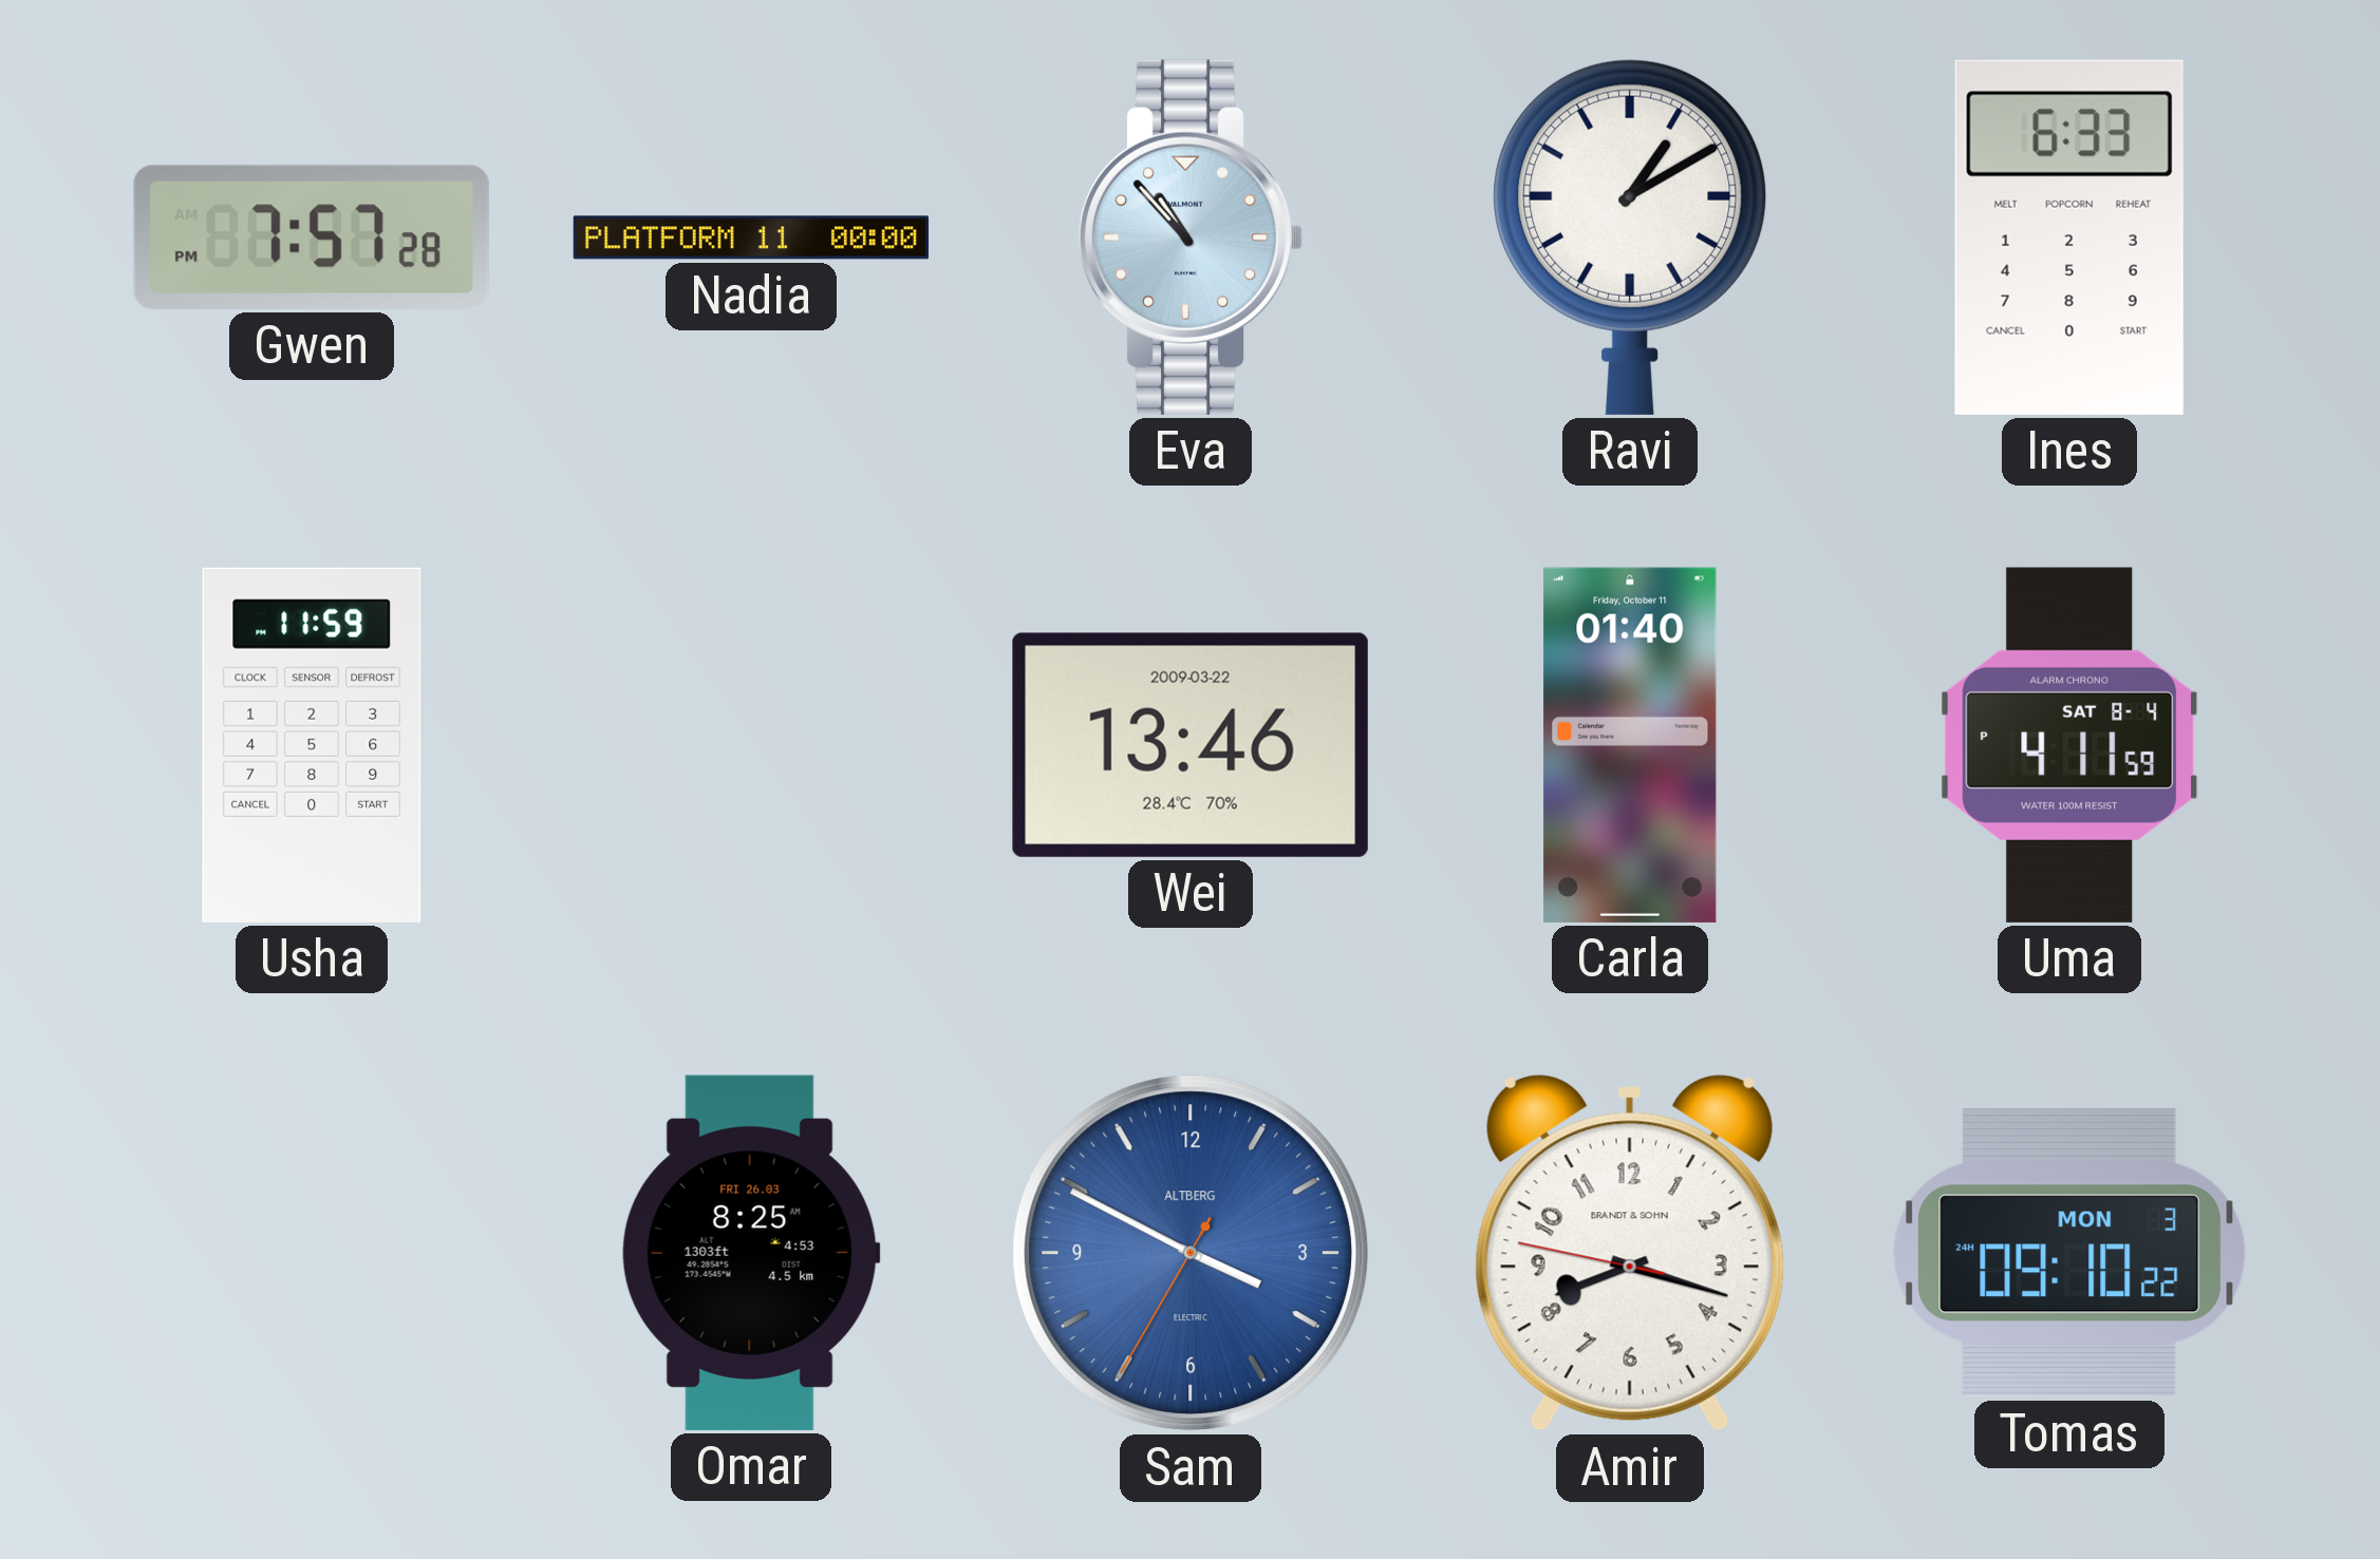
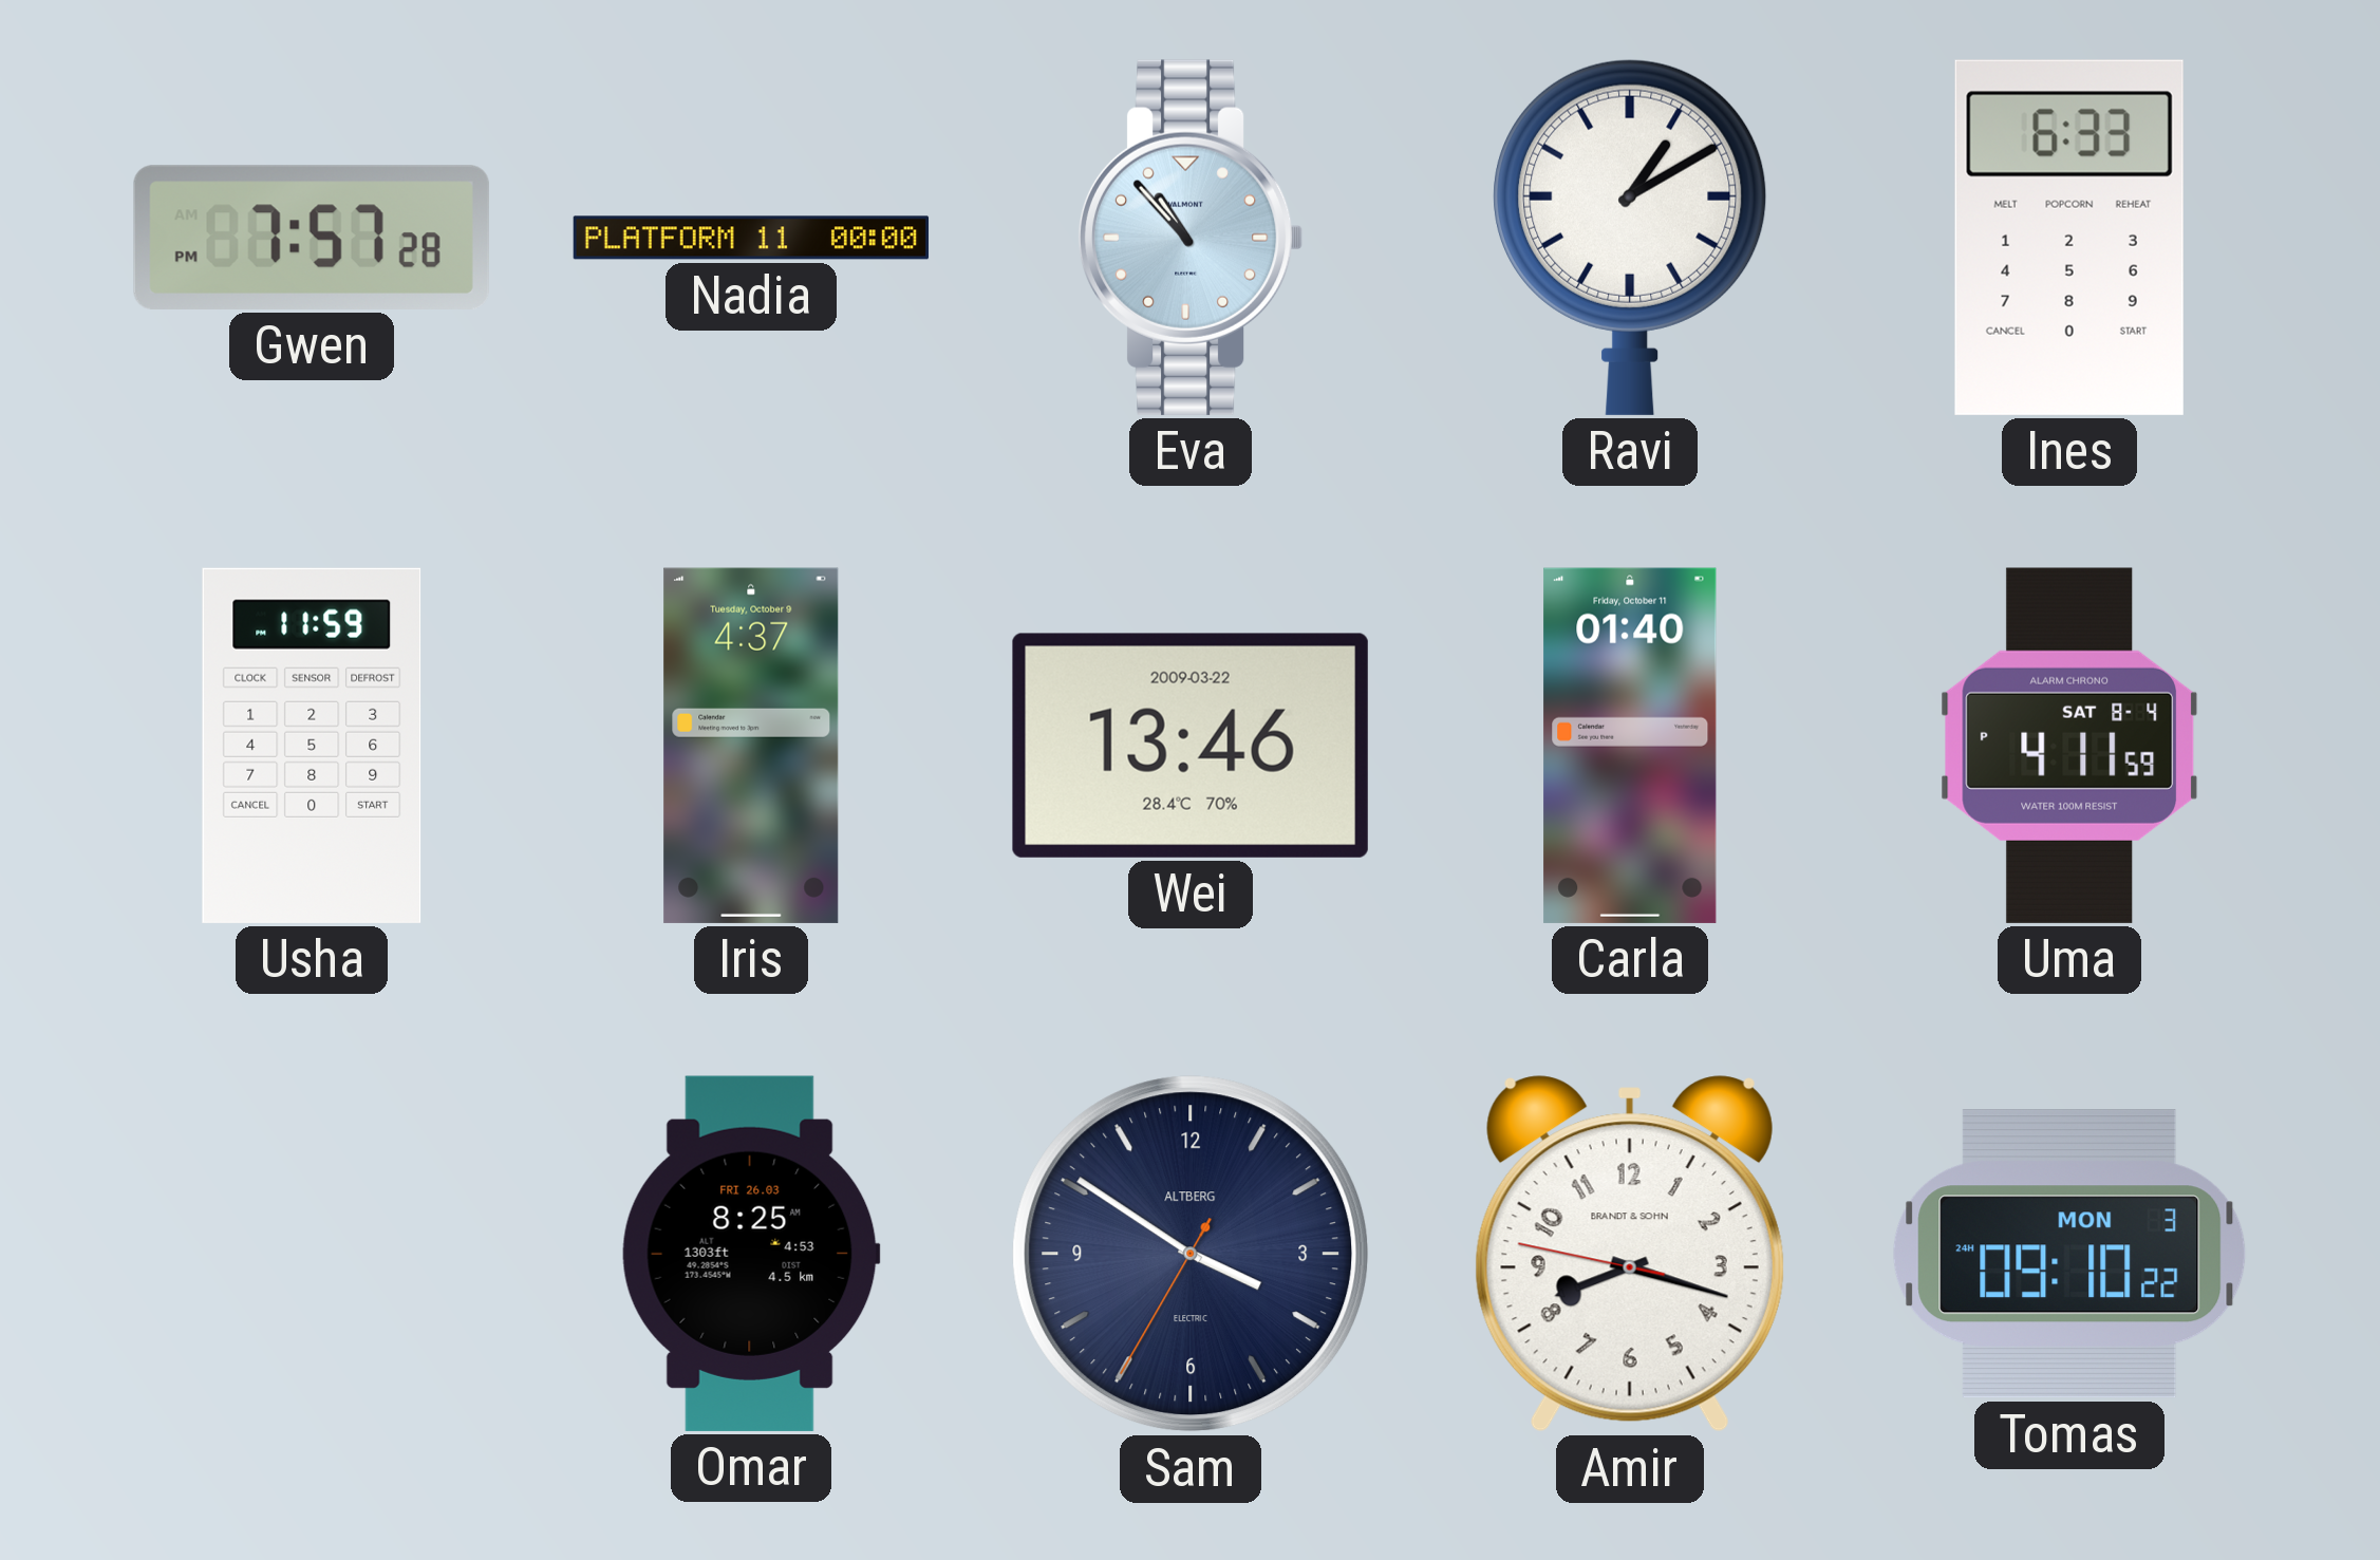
Iris: none -> 4:37
Sam: 3:49 -> 3:50
Sam dial: blue -> navy
